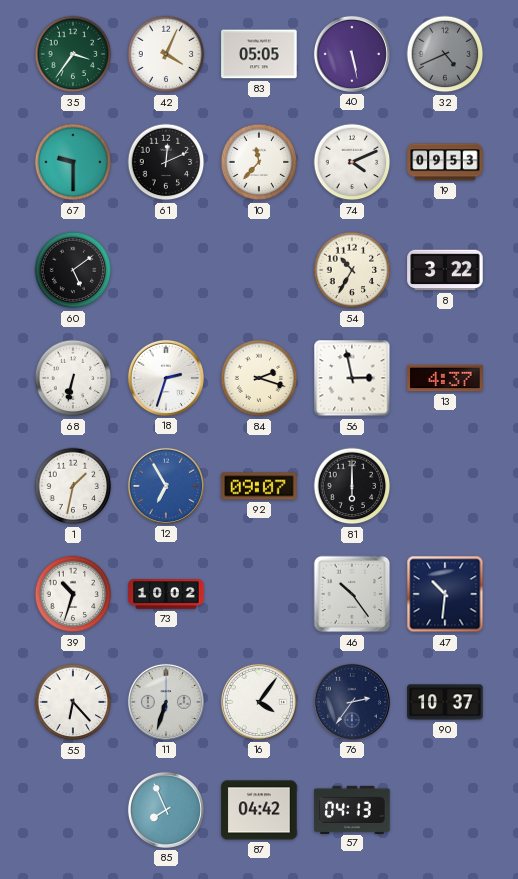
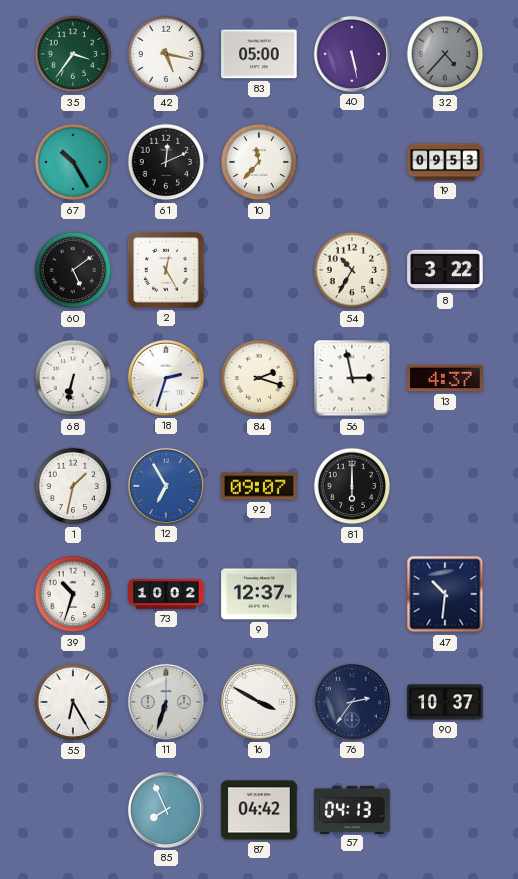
42: 4:04 -> 5:17
83: 05:05 -> 05:00
32: 4:41 -> 4:37
67: 9:30 -> 10:25
74: 4:11 -> none
2: none -> 12:25
9: none -> 12:37
46: 10:24 -> none
55: 6:23 -> 6:25
16: 4:06 -> 3:50
